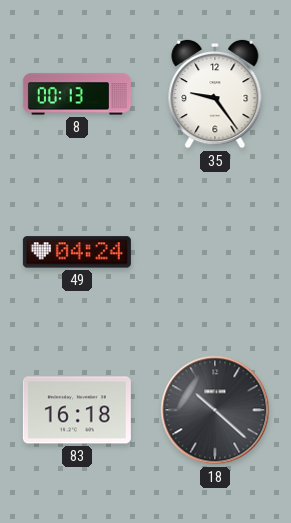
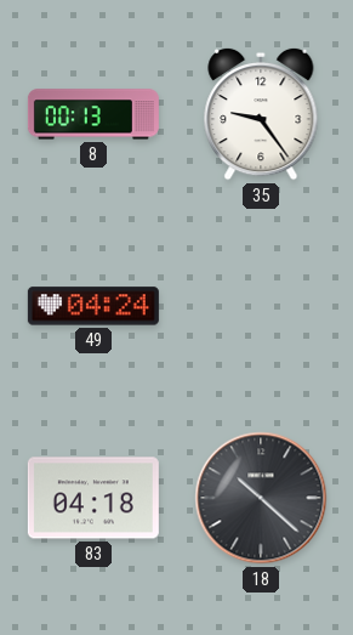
83: 16:18 -> 04:18
